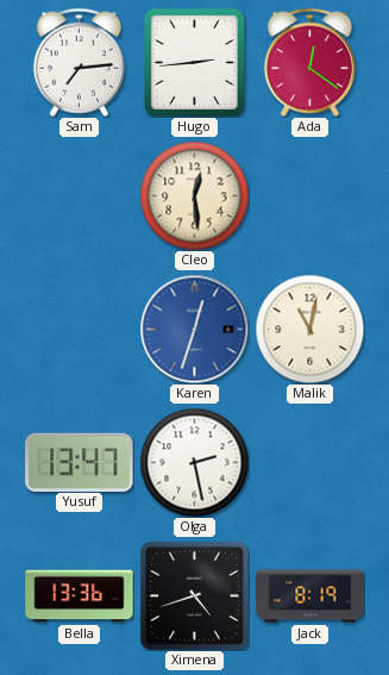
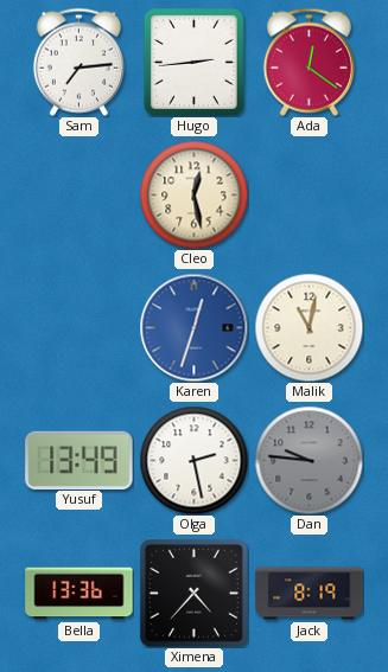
Cleo: 12:29 -> 12:28
Yusuf: 13:47 -> 13:49
Dan: none -> 9:46
Ximena: 4:42 -> 4:37
